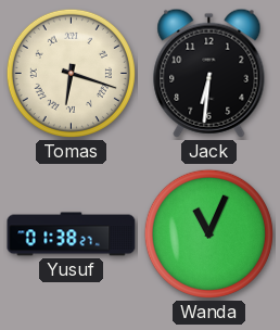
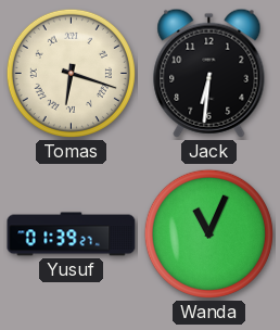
Yusuf: 01:38 -> 01:39
